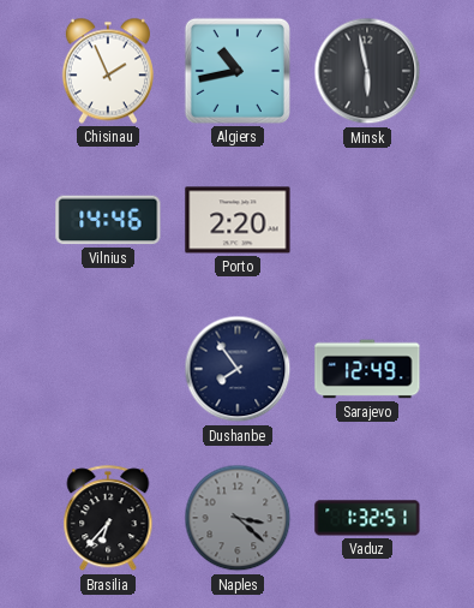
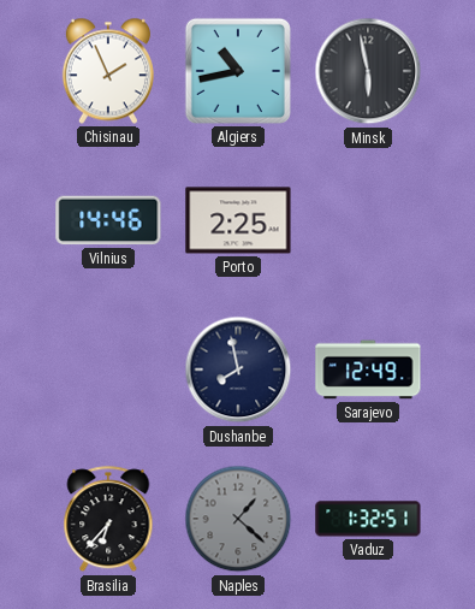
Porto: 2:20 -> 2:25
Dushanbe: 7:54 -> 7:58
Naples: 3:22 -> 1:22
